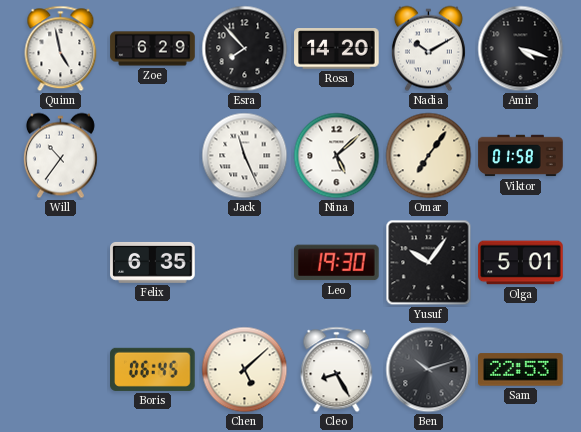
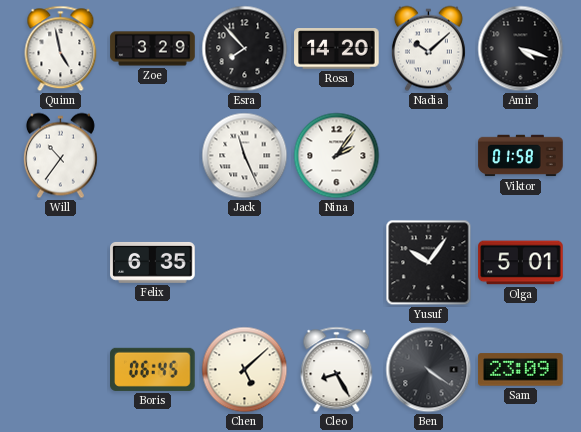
Zoe: 6:29 -> 3:29
Nadia: 10:10 -> 10:08
Nina: 5:08 -> 2:06
Omar: 7:06 -> none
Leo: 19:30 -> none
Ben: 10:12 -> 4:21
Sam: 22:53 -> 23:09
